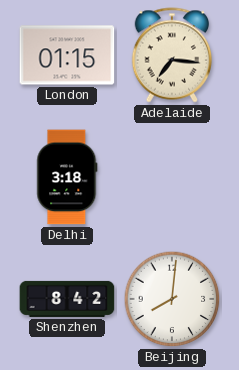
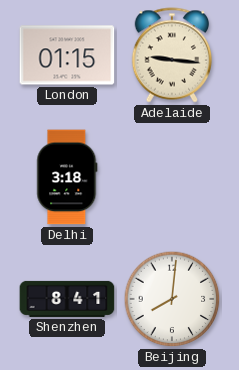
Adelaide: 7:16 -> 9:16
Shenzhen: 8:42 -> 8:41
